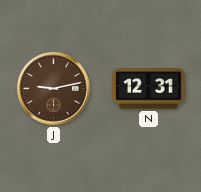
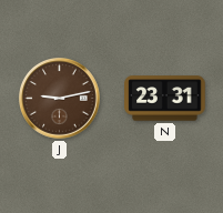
N: 12:31 -> 23:31
